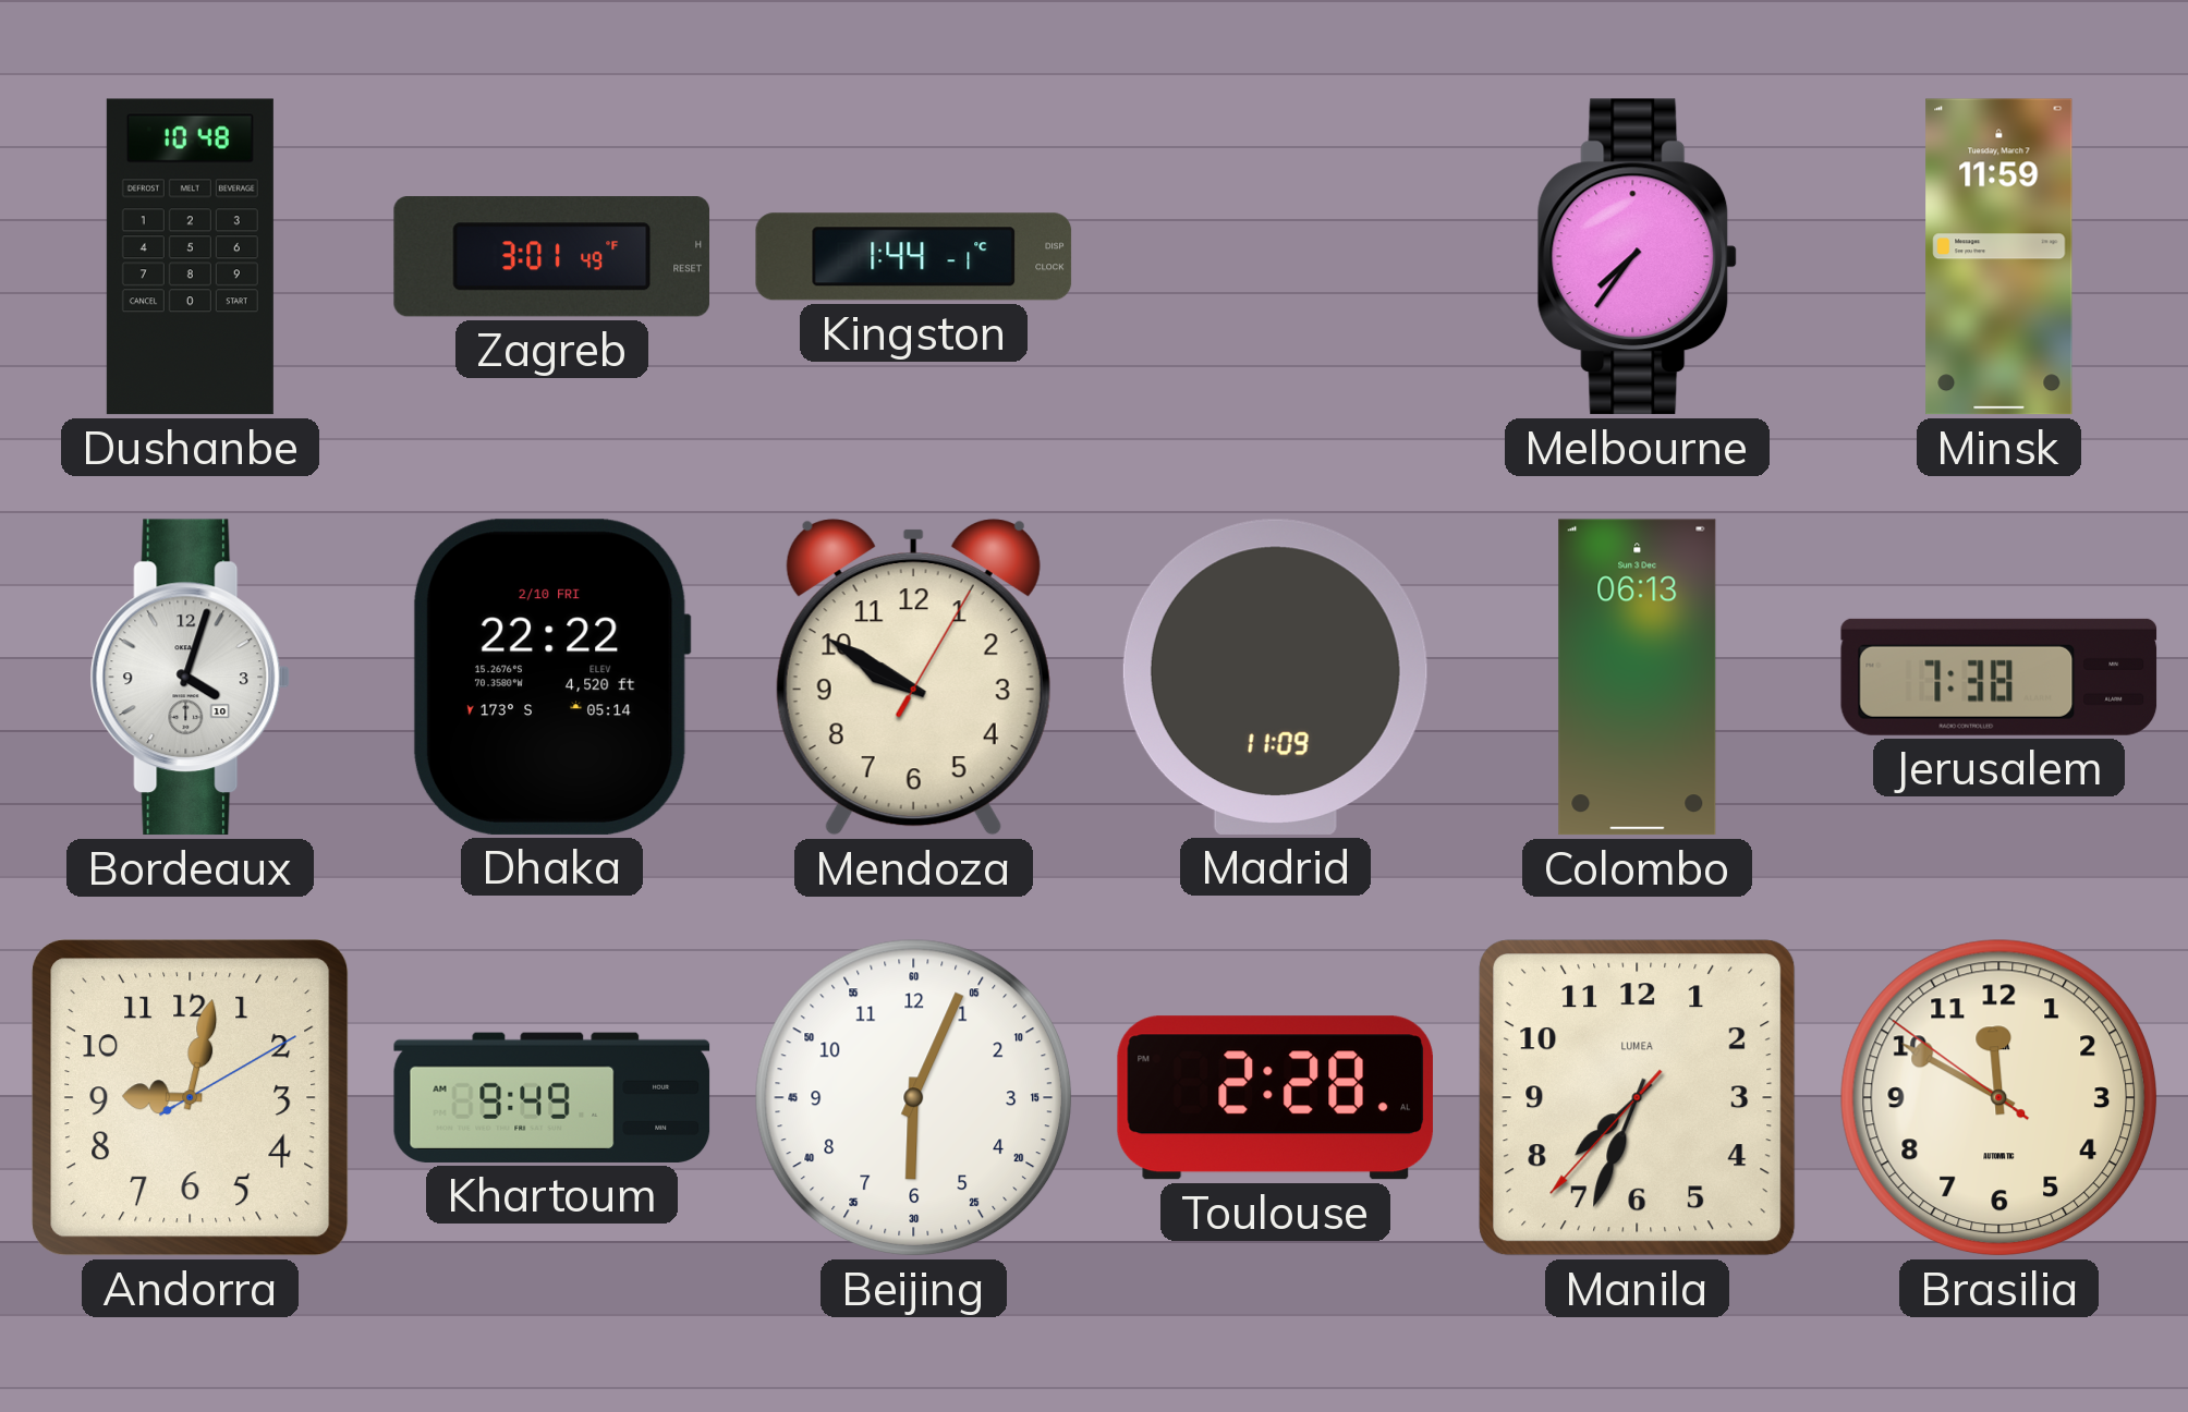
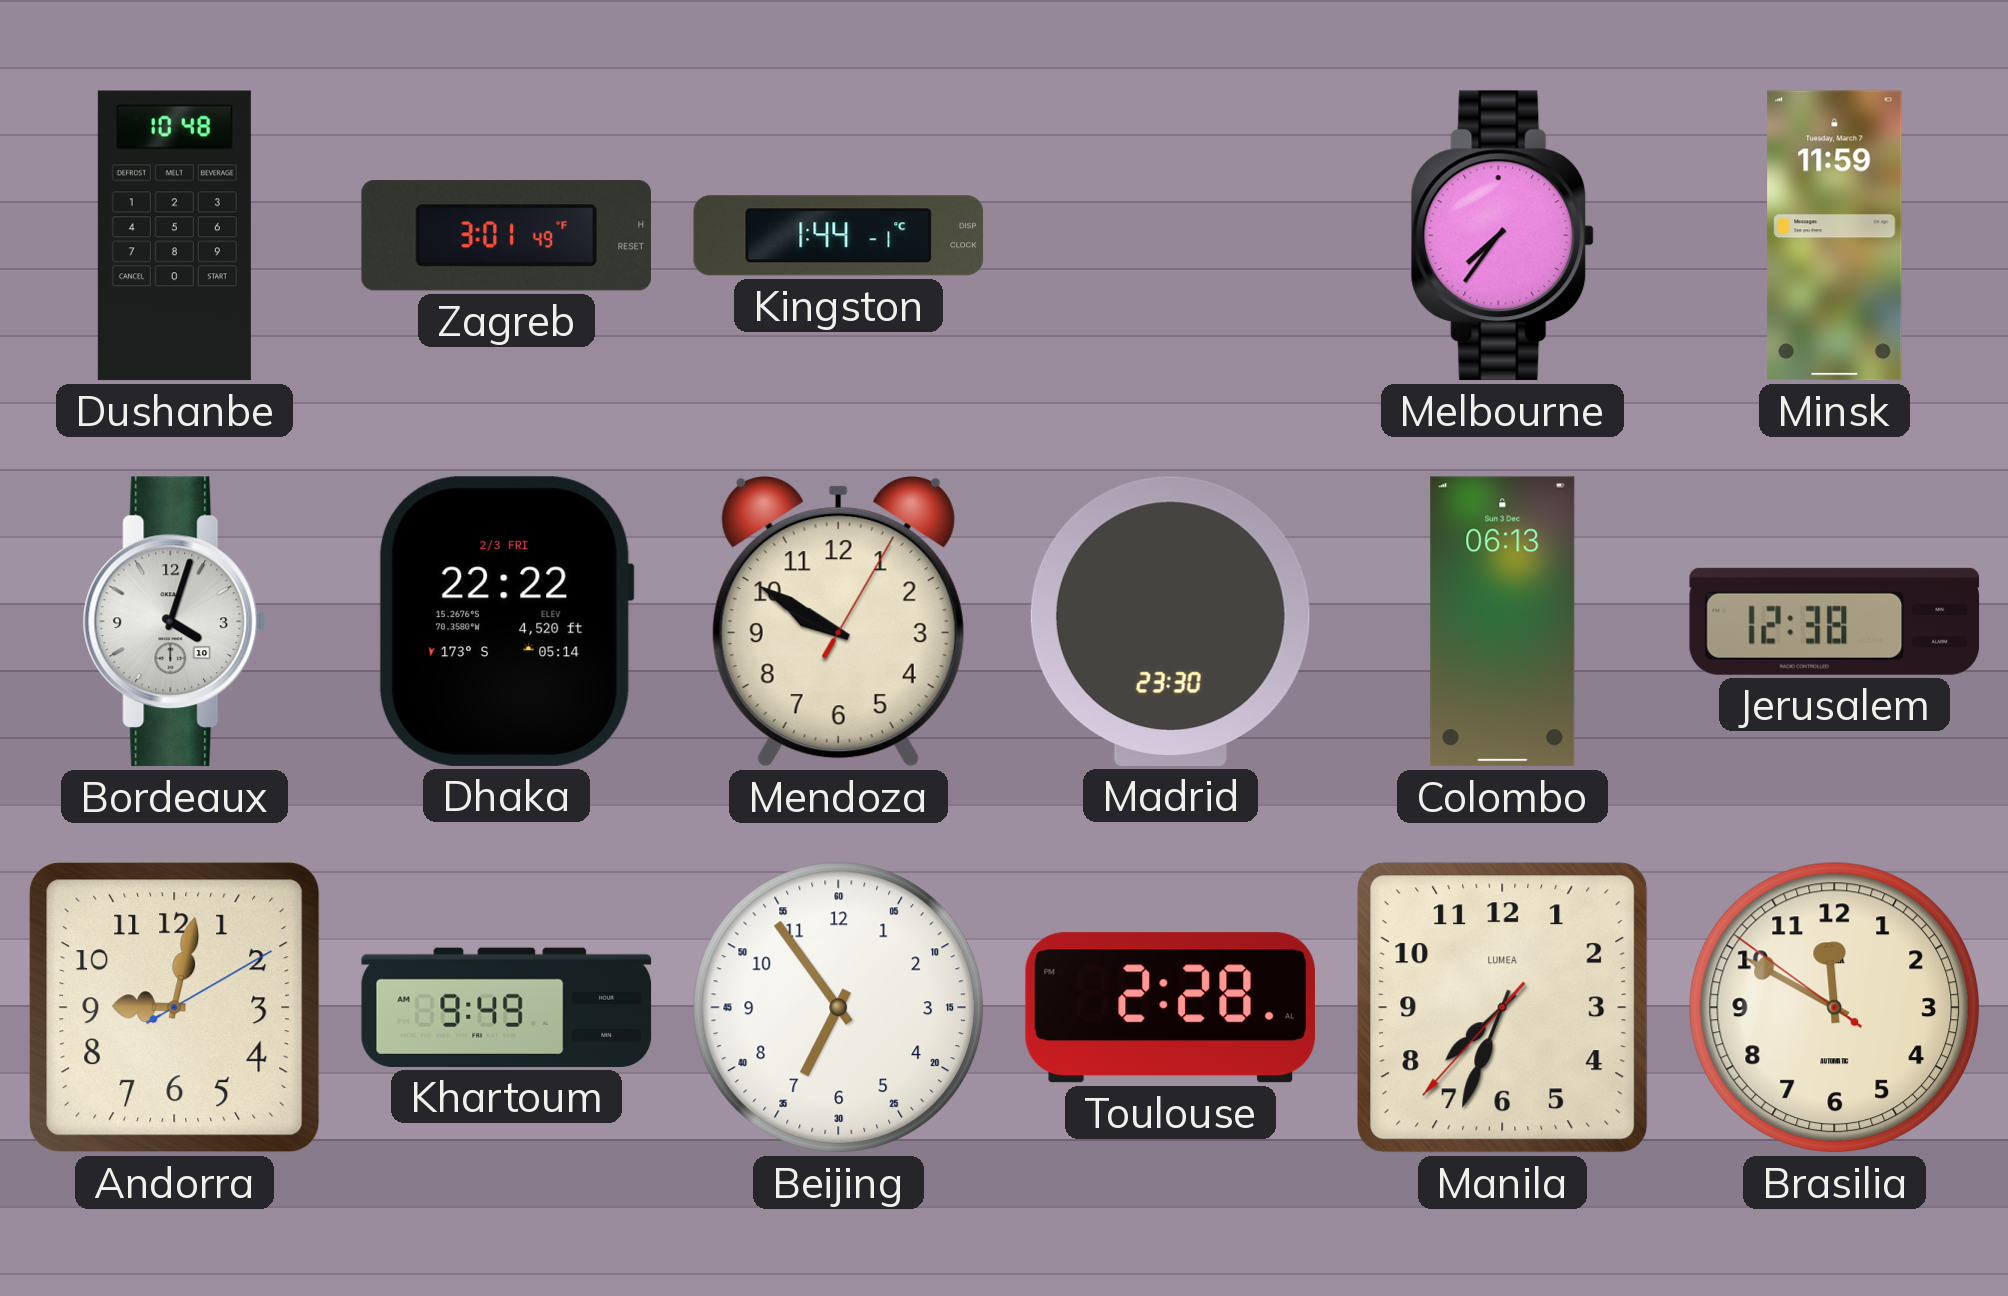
Dhaka date: 2/10 FRI -> 2/3 FRI
Madrid: 11:09 -> 23:30
Jerusalem: 7:38 -> 12:38
Beijing: 6:04 -> 6:54
